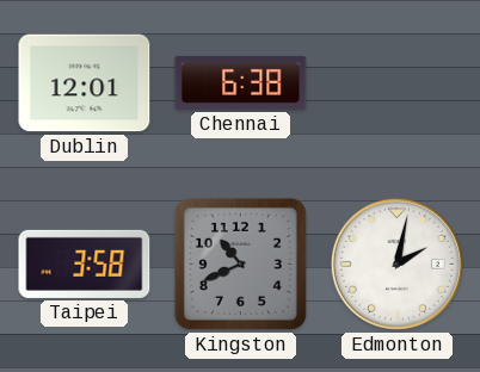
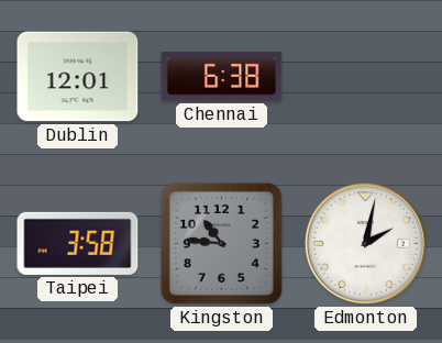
Kingston: 10:41 -> 10:46
